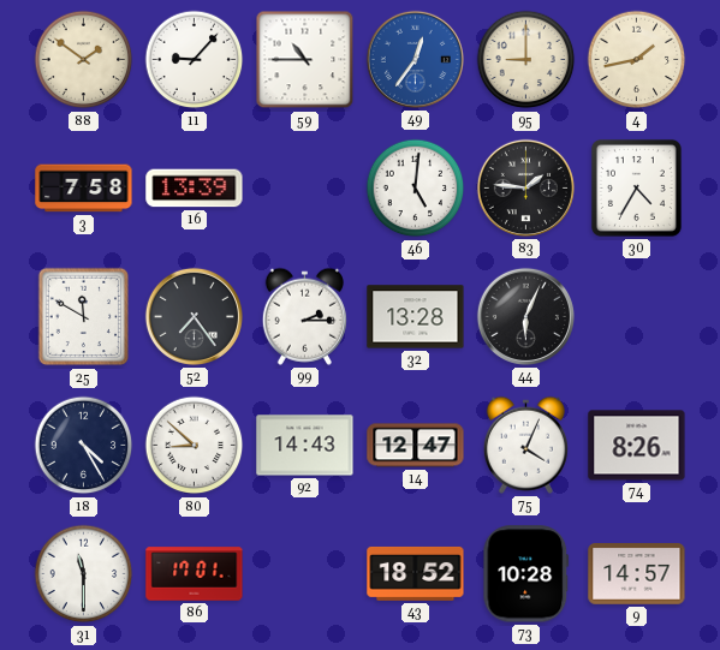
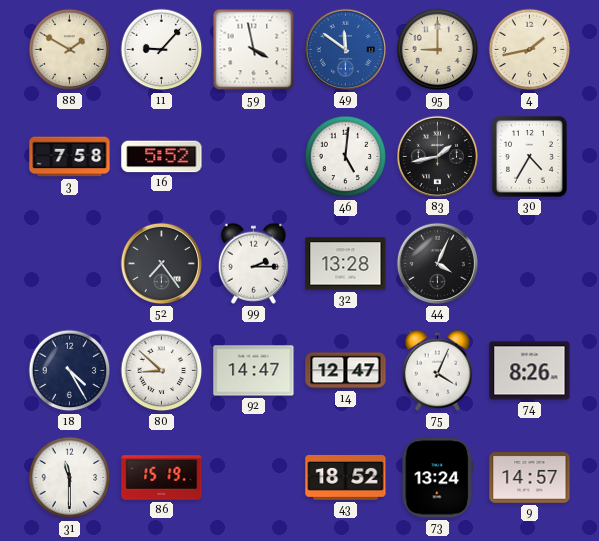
88: 1:51 -> 1:50
59: 10:45 -> 3:58
49: 12:36 -> 11:51
16: 13:39 -> 5:52
83: 1:46 -> 1:43
25: 11:50 -> none
44: 6:04 -> 4:04
92: 14:43 -> 14:47
86: 17:01 -> 15:19
73: 10:28 -> 13:24
